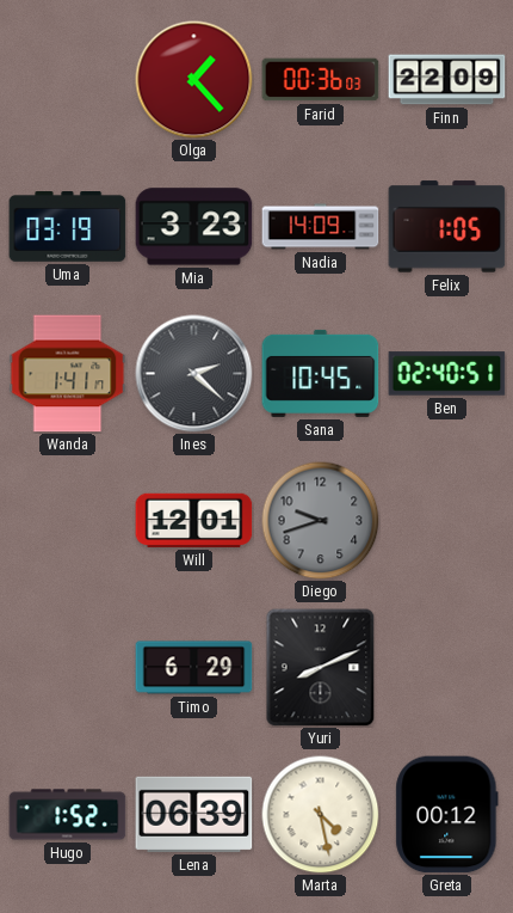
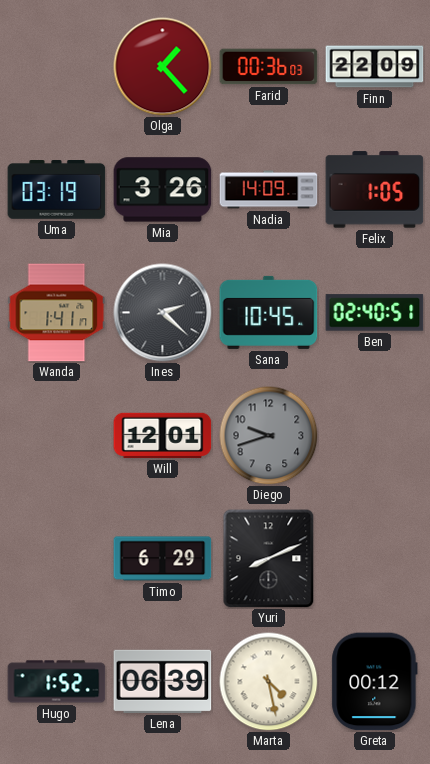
Mia: 3:23 -> 3:26
